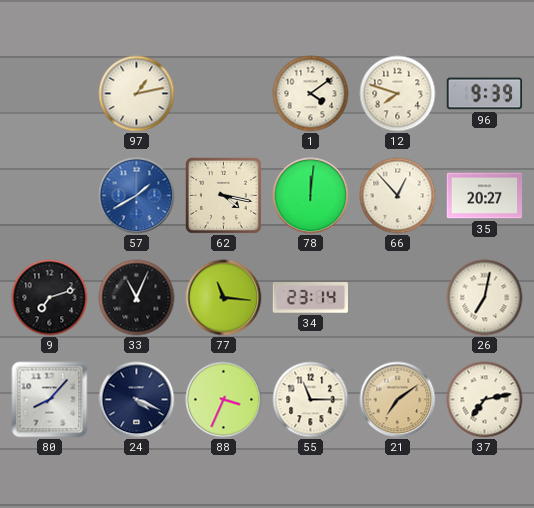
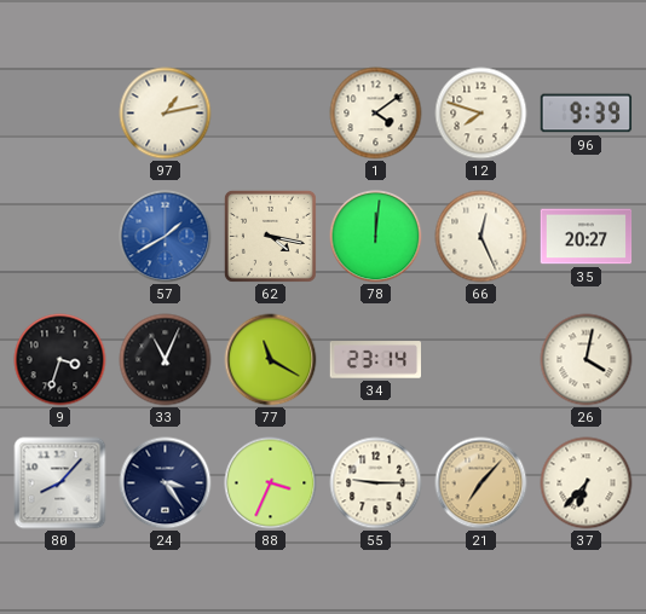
66: 12:53 -> 12:26
9: 7:12 -> 3:33
77: 11:16 -> 11:20
26: 7:02 -> 4:02
24: 4:19 -> 3:24
55: 11:15 -> 9:15
21: 7:09 -> 7:07
37: 7:13 -> 6:37
